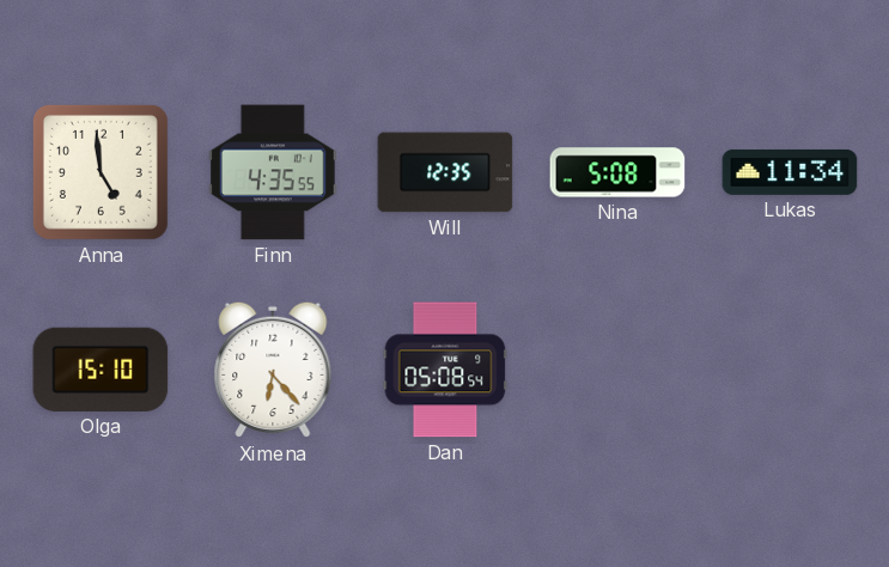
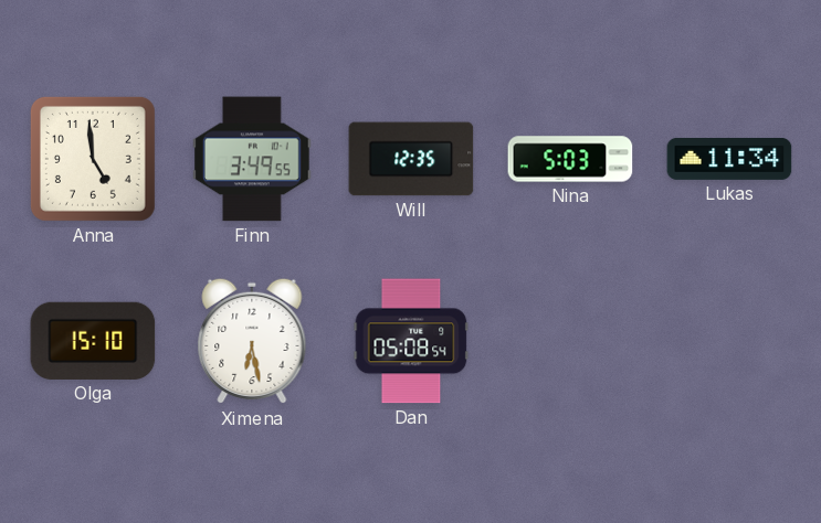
Finn: 4:35 -> 3:49
Nina: 5:08 -> 5:03
Ximena: 6:23 -> 6:28
